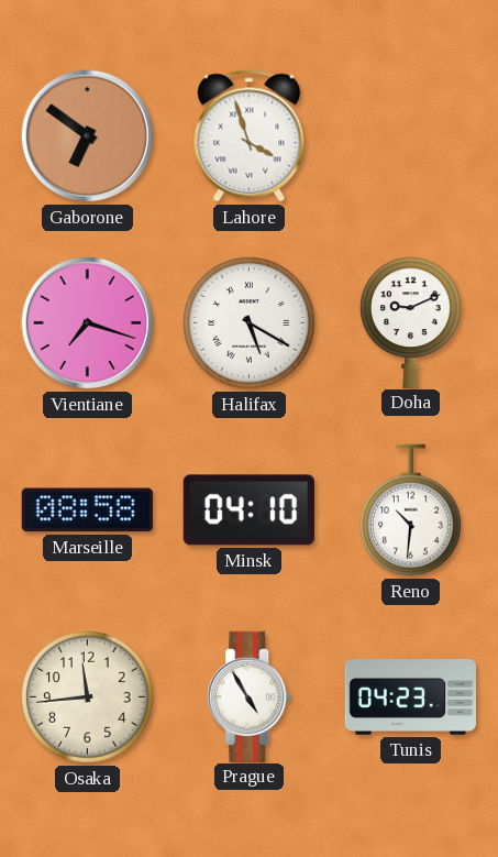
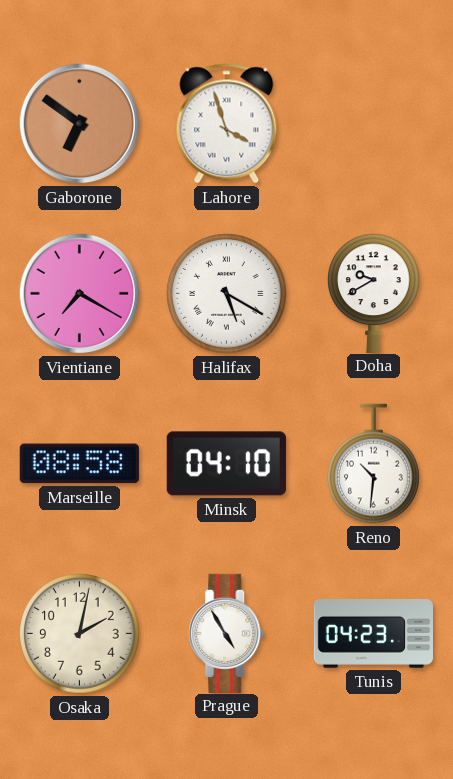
Vientiane: 7:18 -> 7:20
Doha: 9:11 -> 9:40
Osaka: 11:44 -> 2:02
